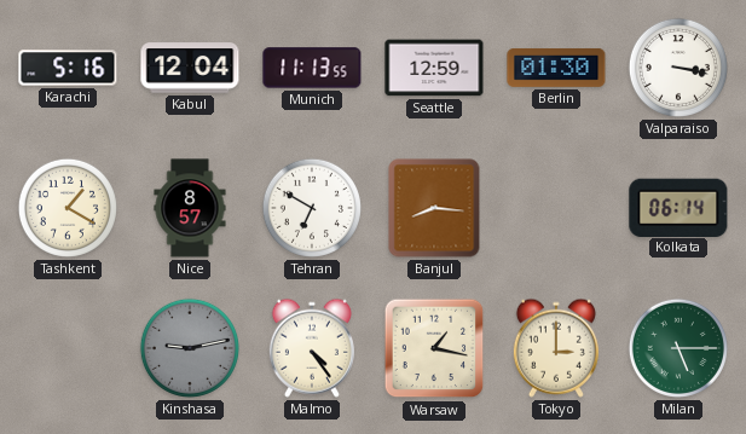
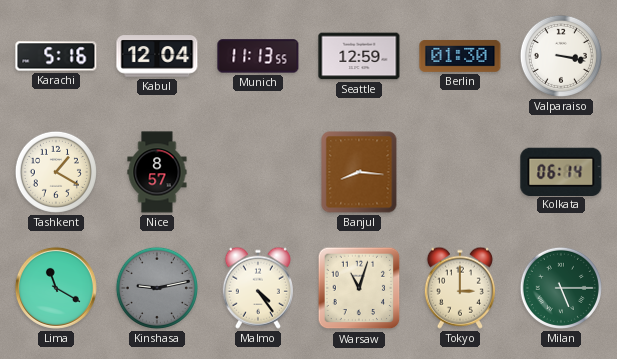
Tehran: 6:50 -> none
Lima: none -> 11:20
Warsaw: 1:17 -> 11:03
